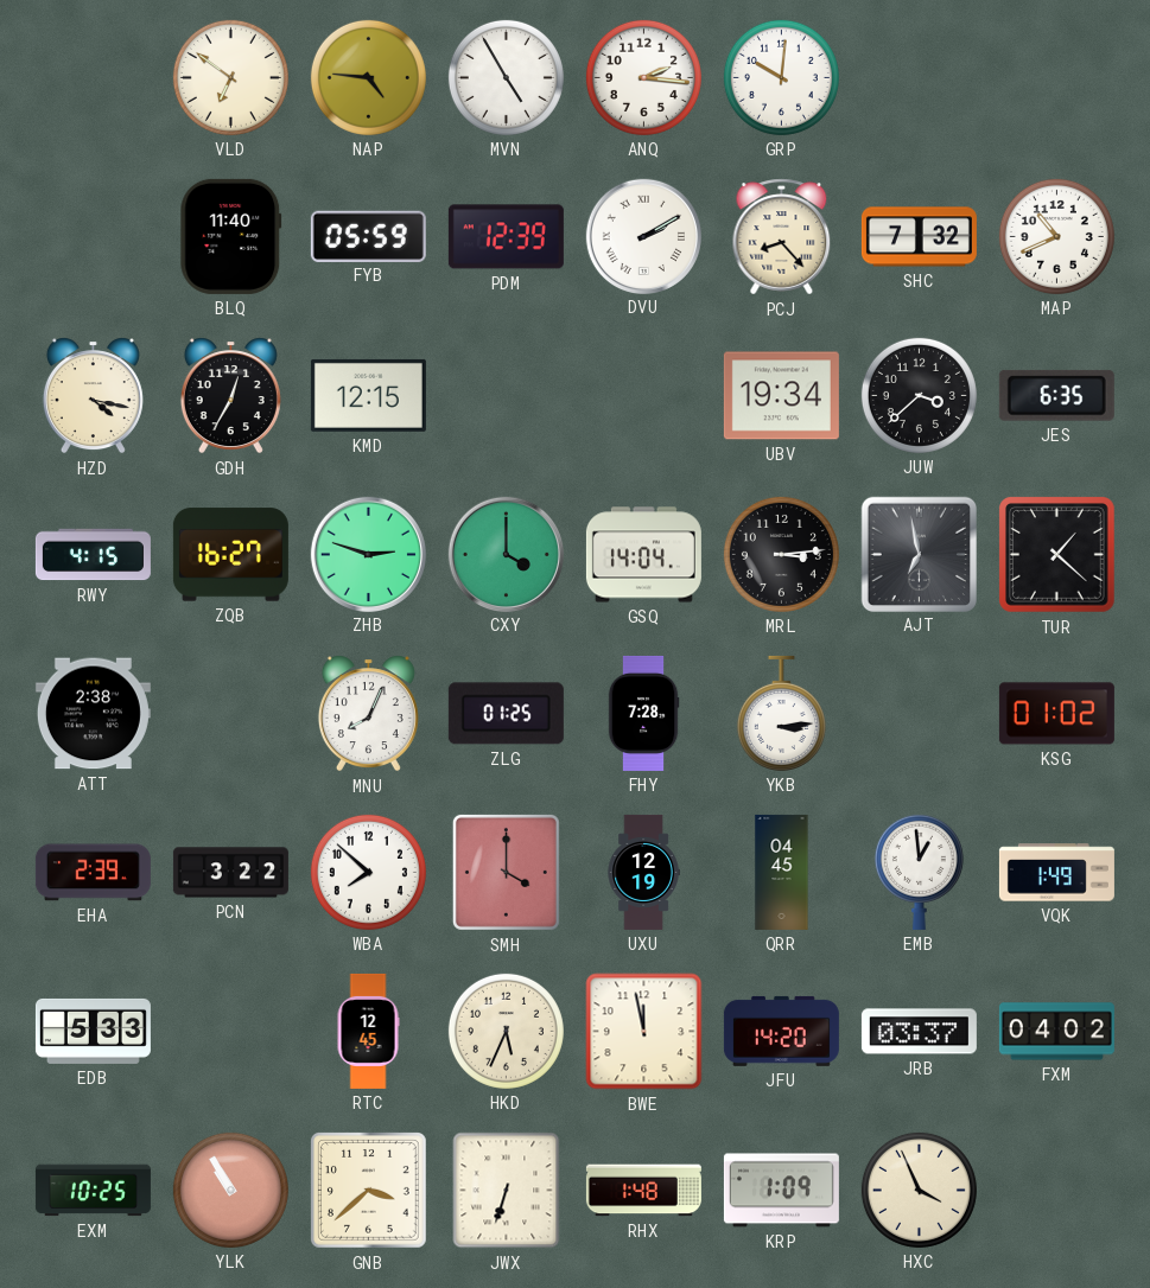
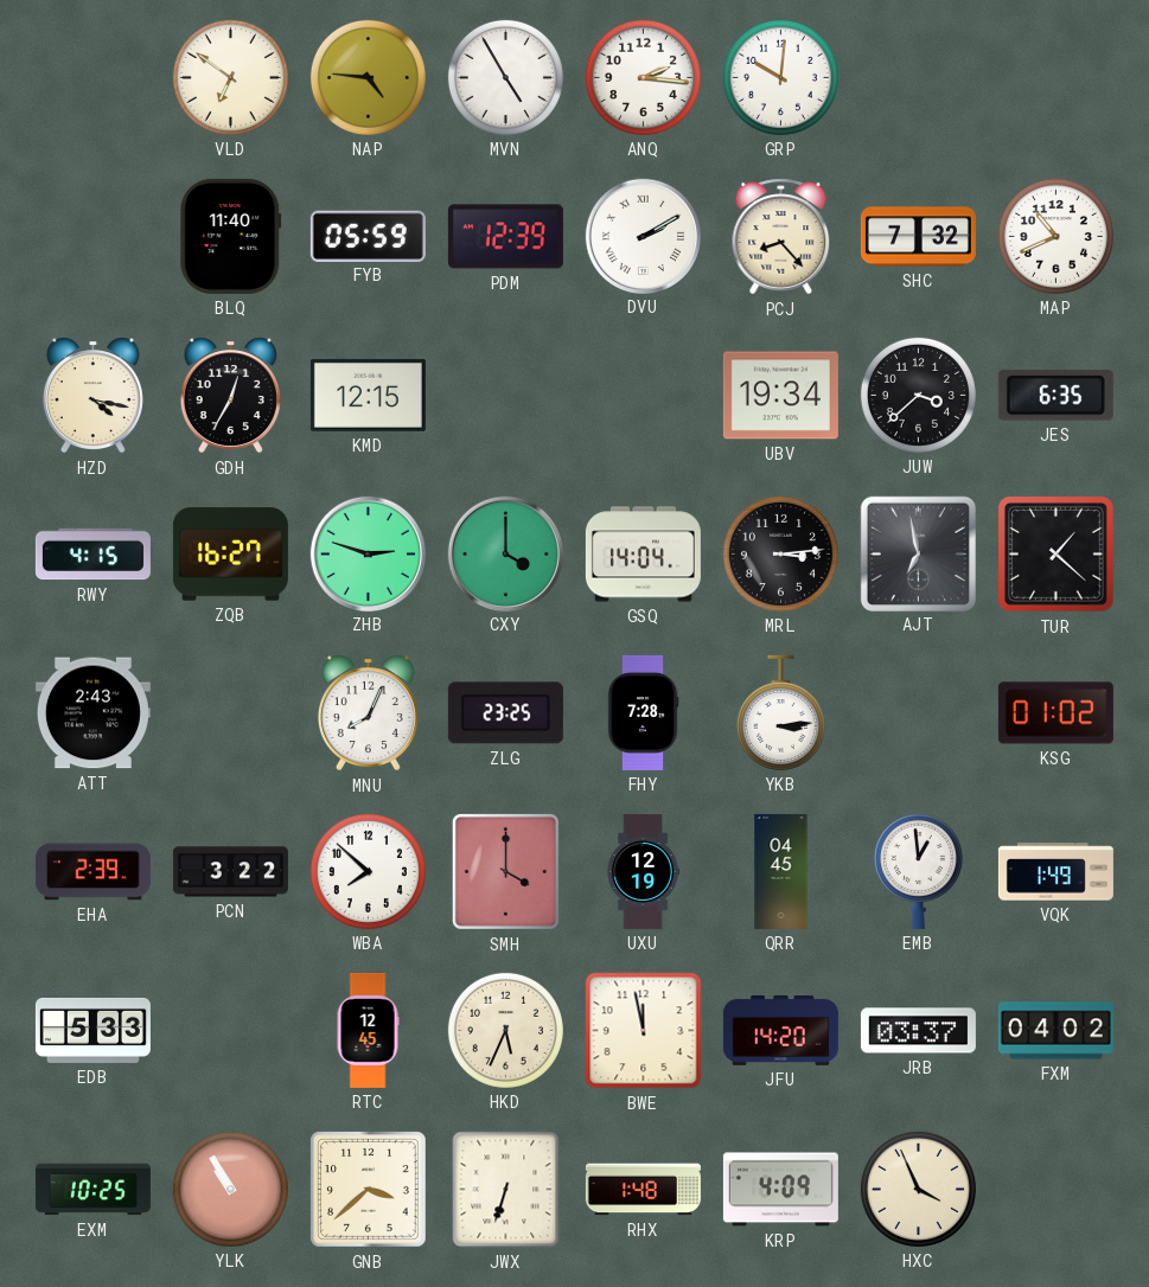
ATT: 2:38 -> 2:43
ZLG: 01:25 -> 23:25
KRP: 1:09 -> 4:09
